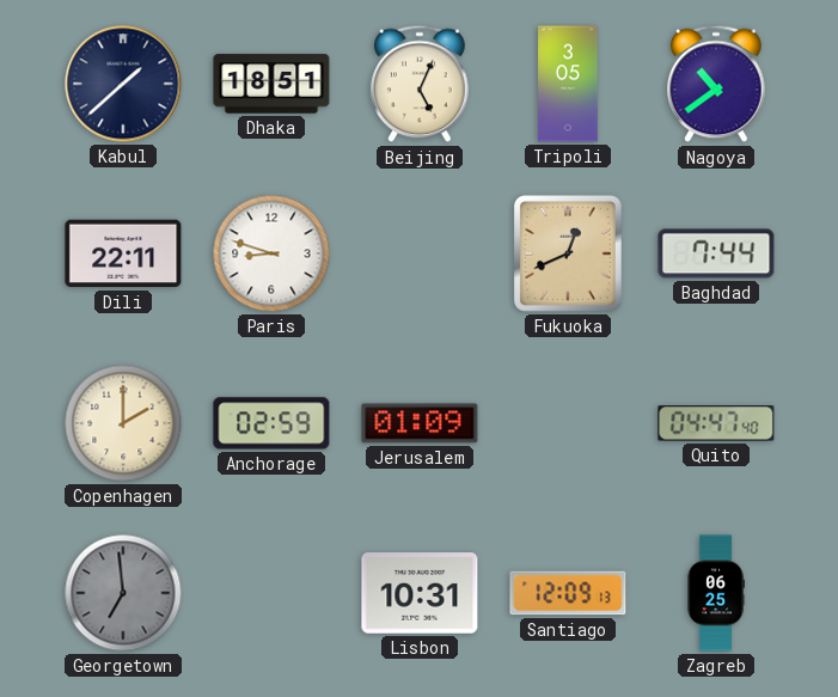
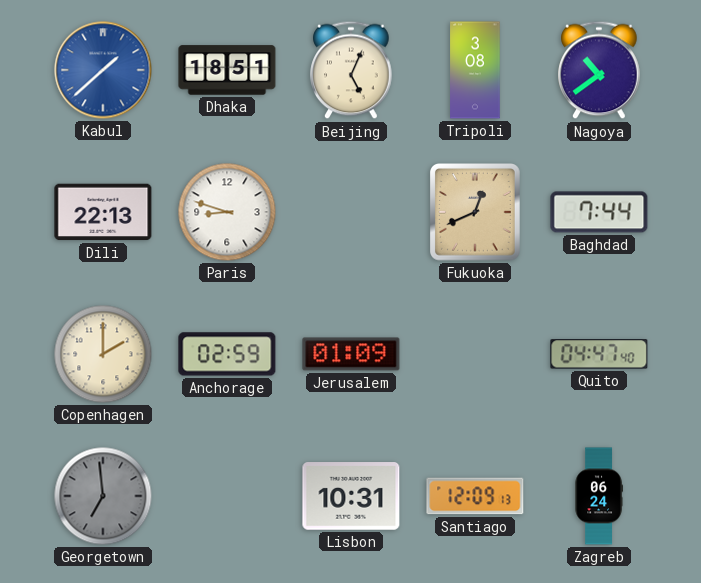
Kabul dial: navy -> blue
Tripoli: 3:05 -> 3:08
Dili: 22:11 -> 22:13
Zagreb: 06:25 -> 06:24
